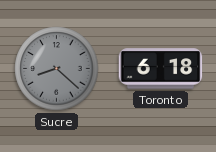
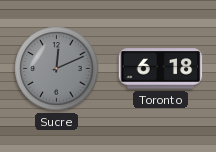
Sucre: 8:22 -> 12:11
